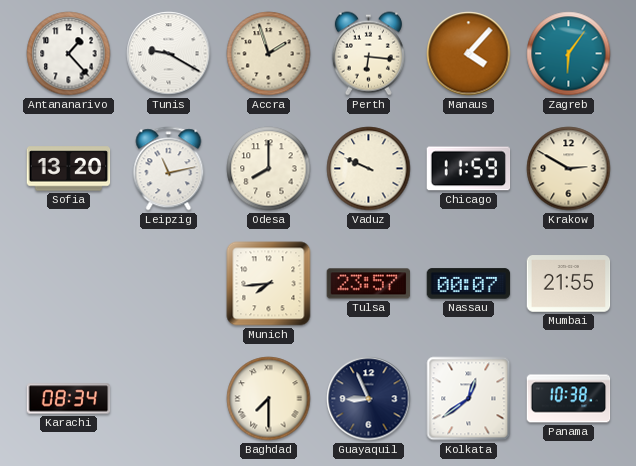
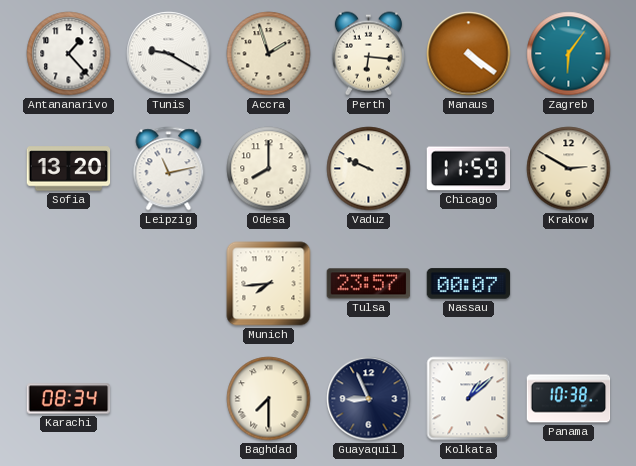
Manaus: 4:07 -> 4:21
Mumbai: 21:55 -> none
Kolkata: 12:39 -> 1:08
